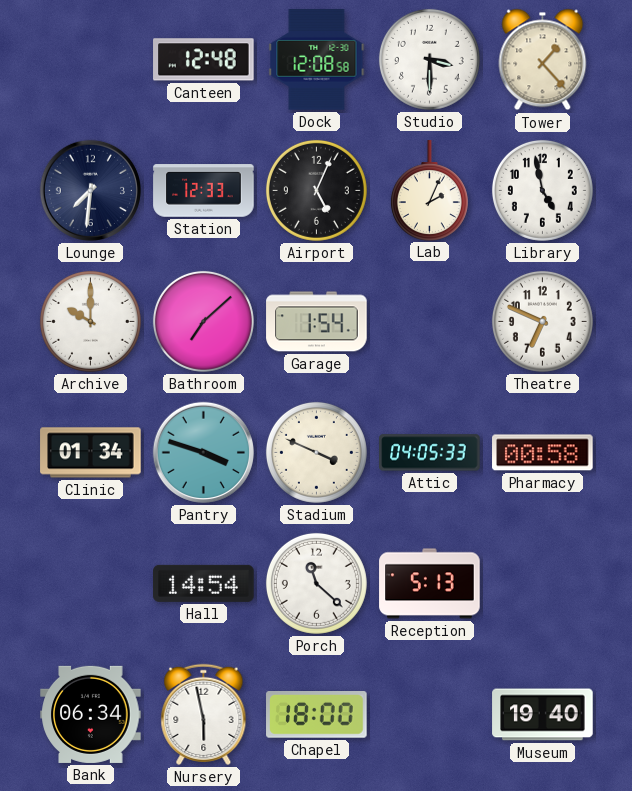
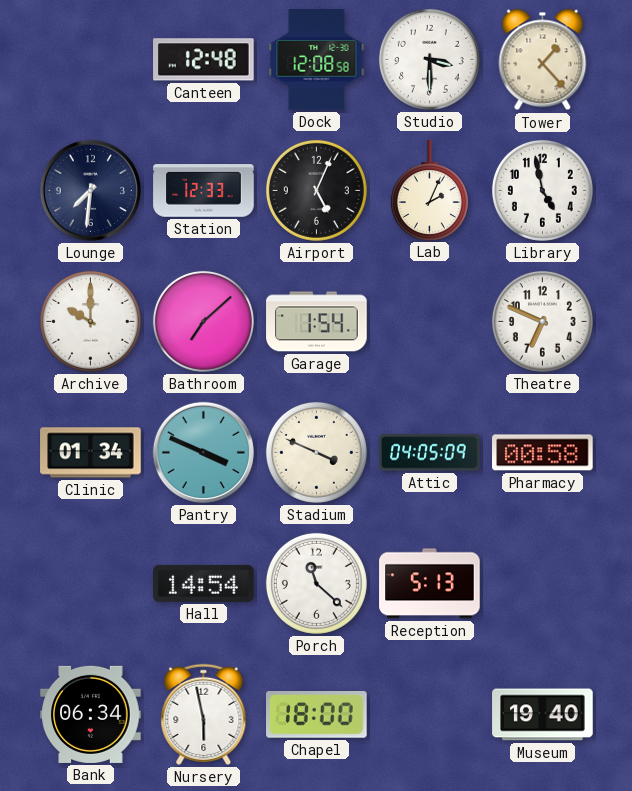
Pantry: 3:48 -> 3:49
Attic: 04:05:33 -> 04:05:09
